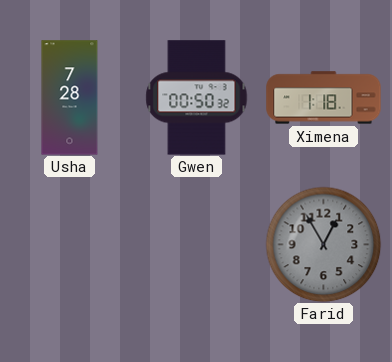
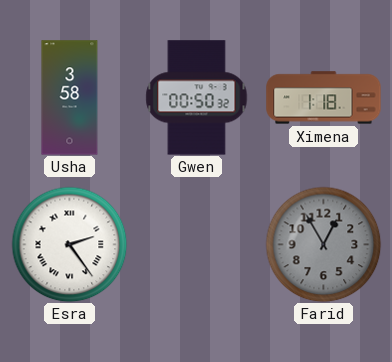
Usha: 7:28 -> 3:58
Esra: none -> 2:24
